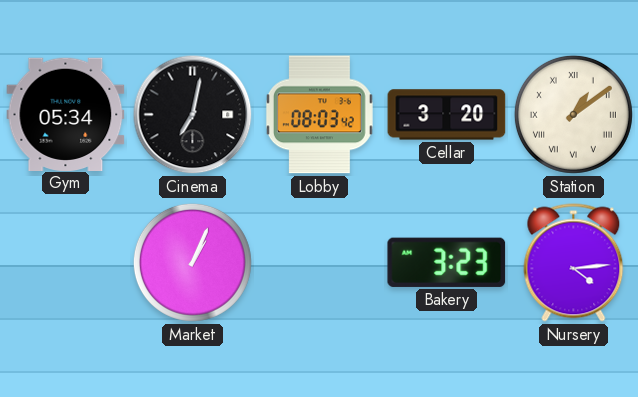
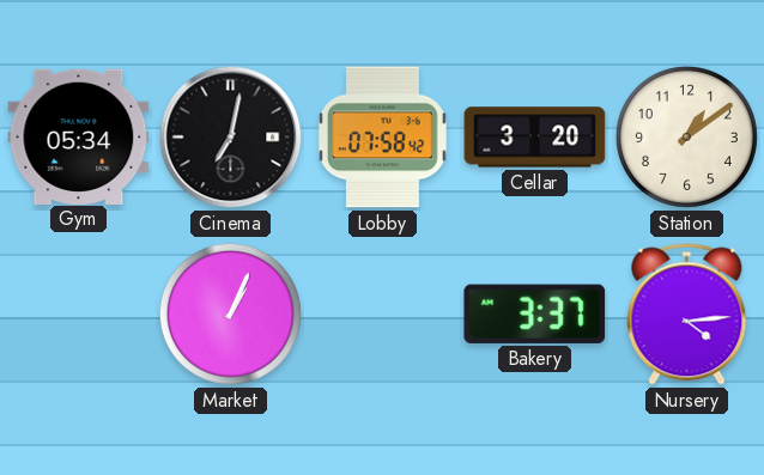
Lobby: 08:03 -> 07:58
Station numerals: Roman -> Arabic
Bakery: 3:23 -> 3:37
